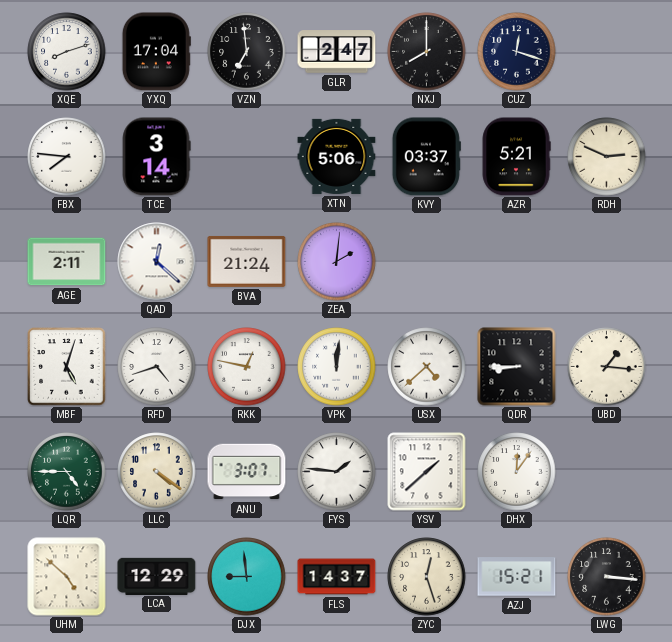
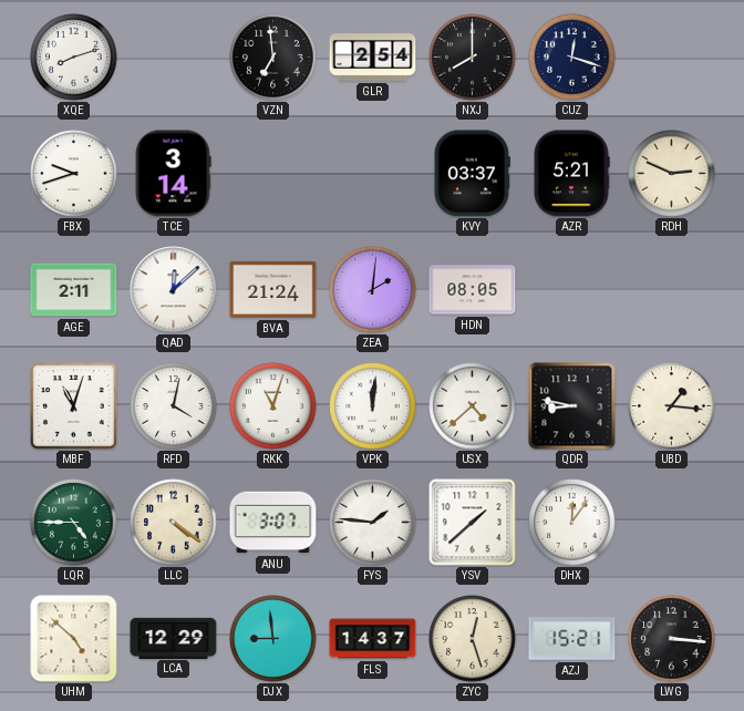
YXQ: 17:04 -> none
GLR: 2:47 -> 2:54
FBX: 7:46 -> 9:42
XTN: 5:06 -> none
QAD: 12:22 -> 12:08
HDN: none -> 08:05
MBF: 5:03 -> 11:03
RFD: 4:42 -> 4:02
RKK: 12:47 -> 11:03
QDR: 8:45 -> 8:47
